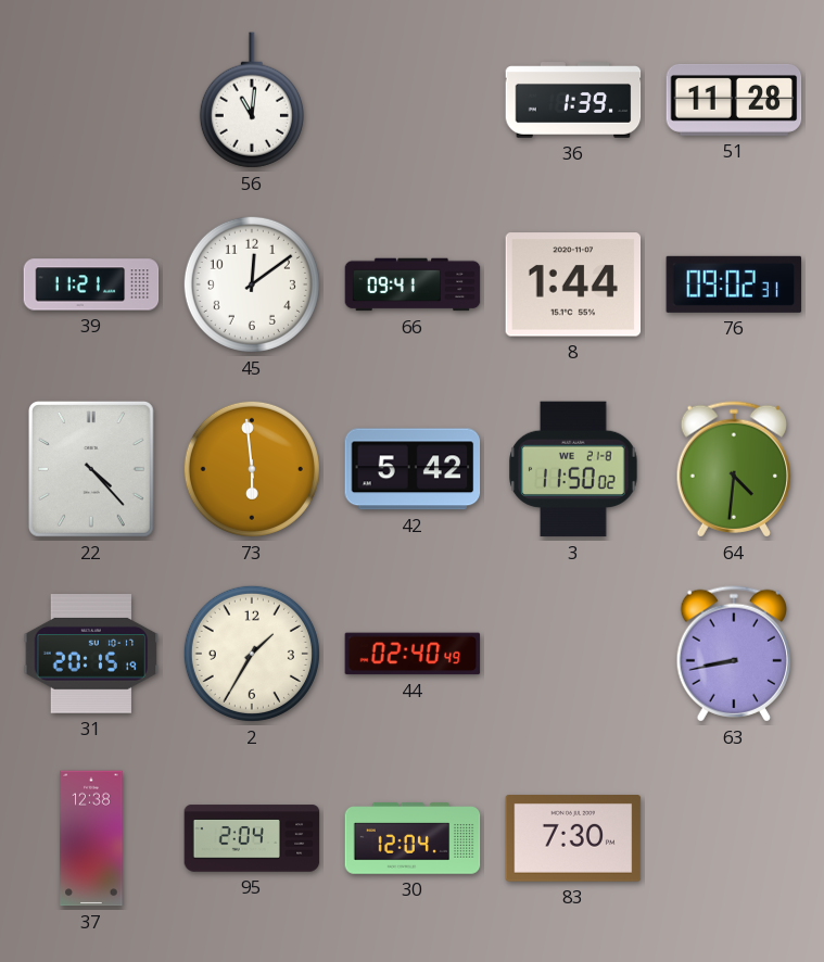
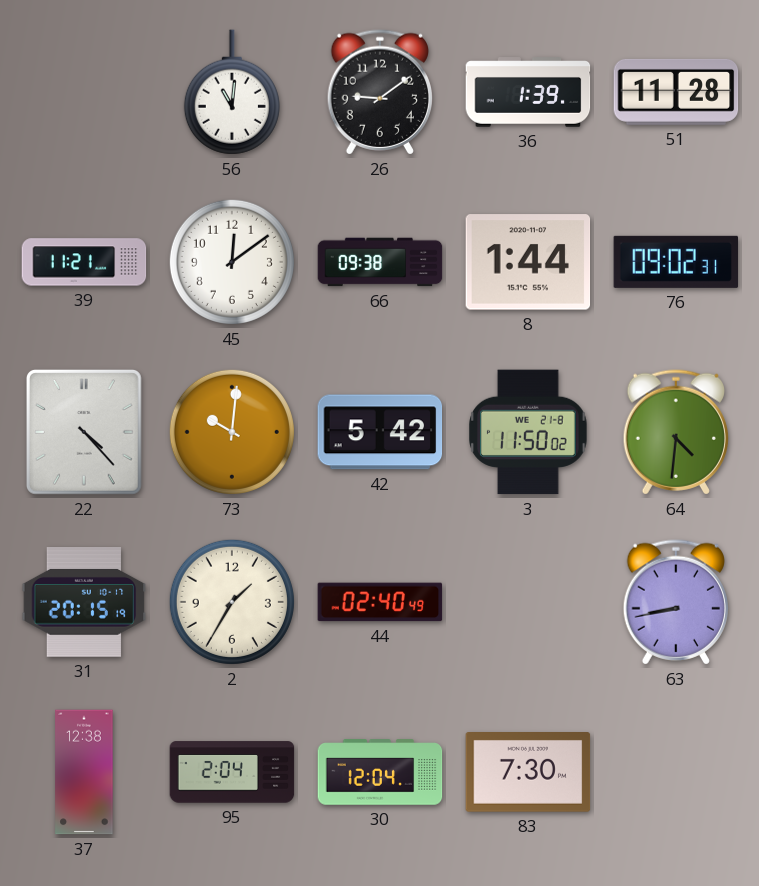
26: none -> 9:09
66: 09:41 -> 09:38
73: 5:59 -> 10:01
